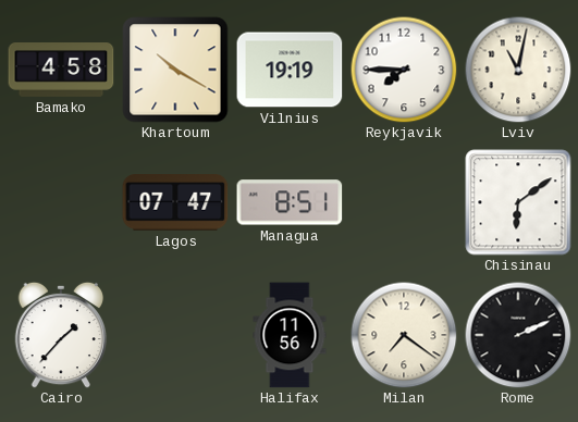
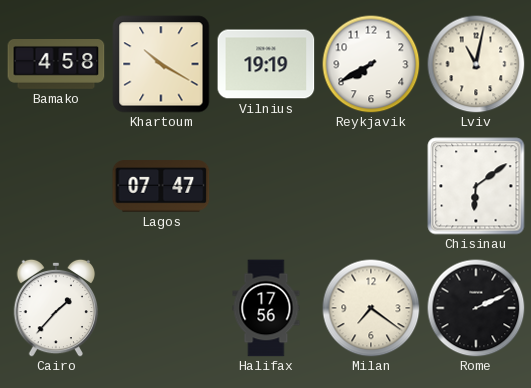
Reykjavik: 7:45 -> 7:40
Managua: 8:51 -> none
Halifax: 11:56 -> 17:56
